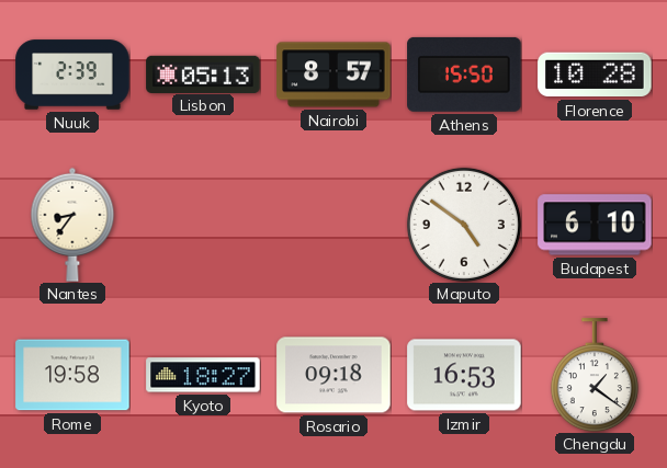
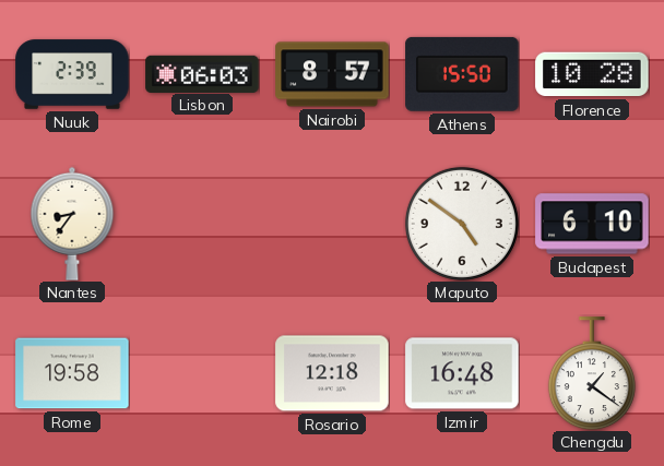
Lisbon: 05:13 -> 06:03
Kyoto: 18:27 -> none
Rosario: 09:18 -> 12:18
Izmir: 16:53 -> 16:48
